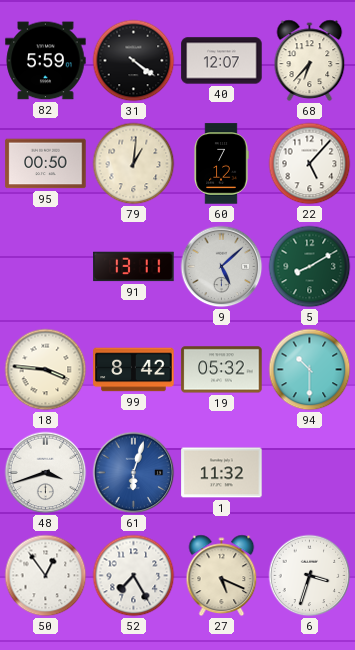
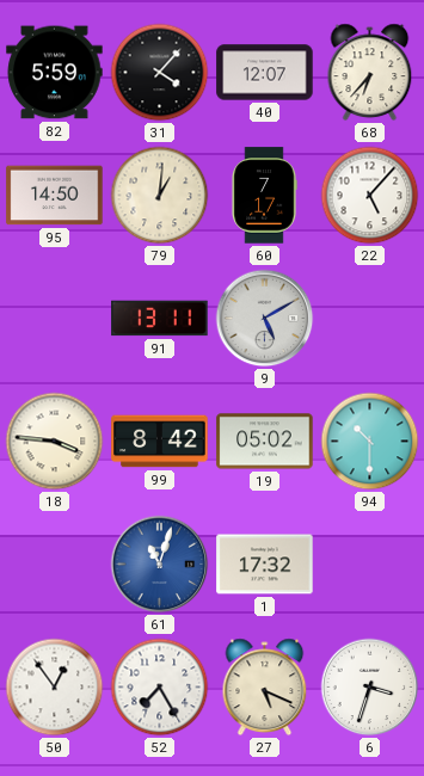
31: 4:21 -> 4:07
95: 00:50 -> 14:50
60: 7:12 -> 7:17
9: 5:08 -> 5:10
5: 8:10 -> none
19: 05:32 -> 05:02
48: 3:42 -> none
61: 6:03 -> 11:03
1: 11:32 -> 17:32
